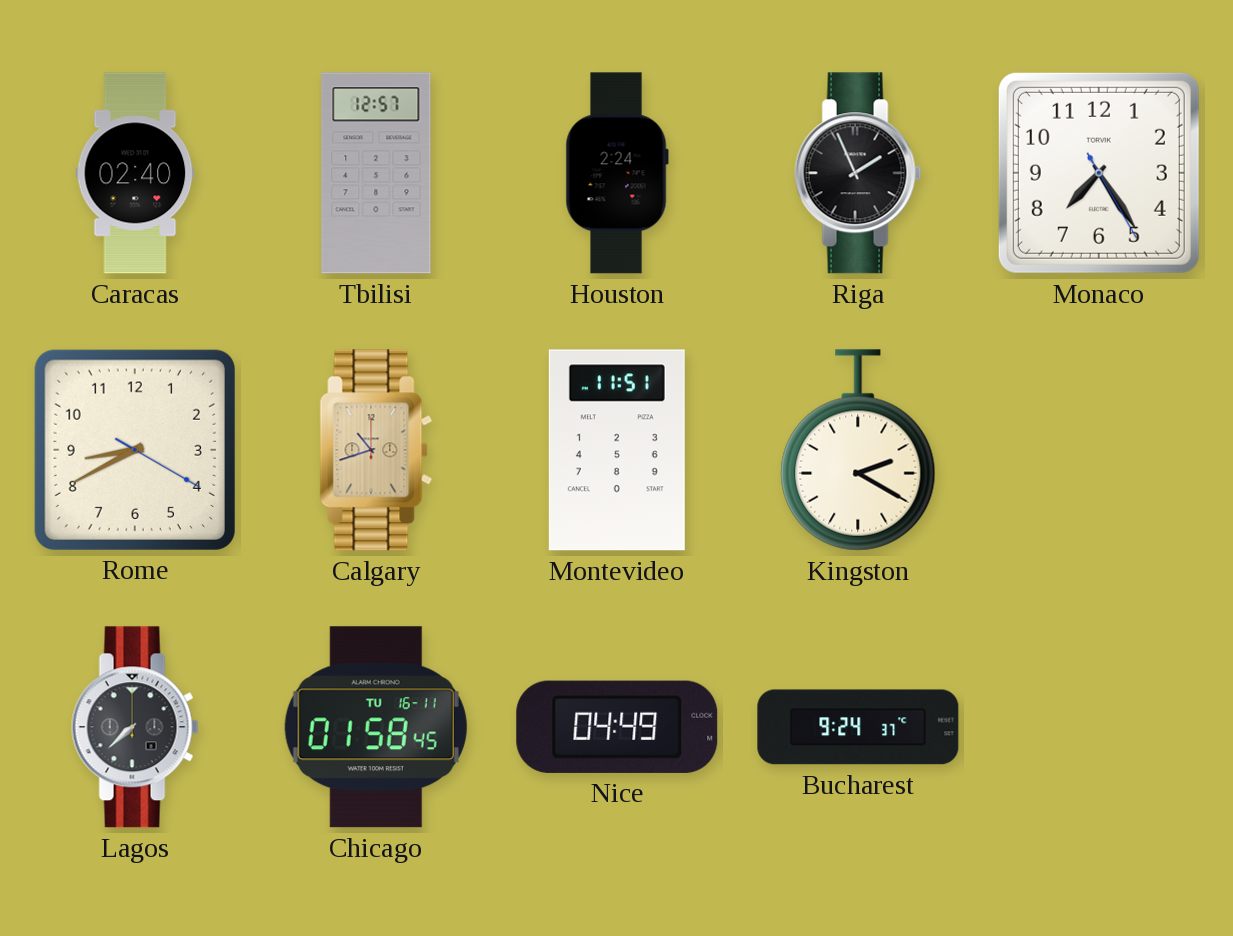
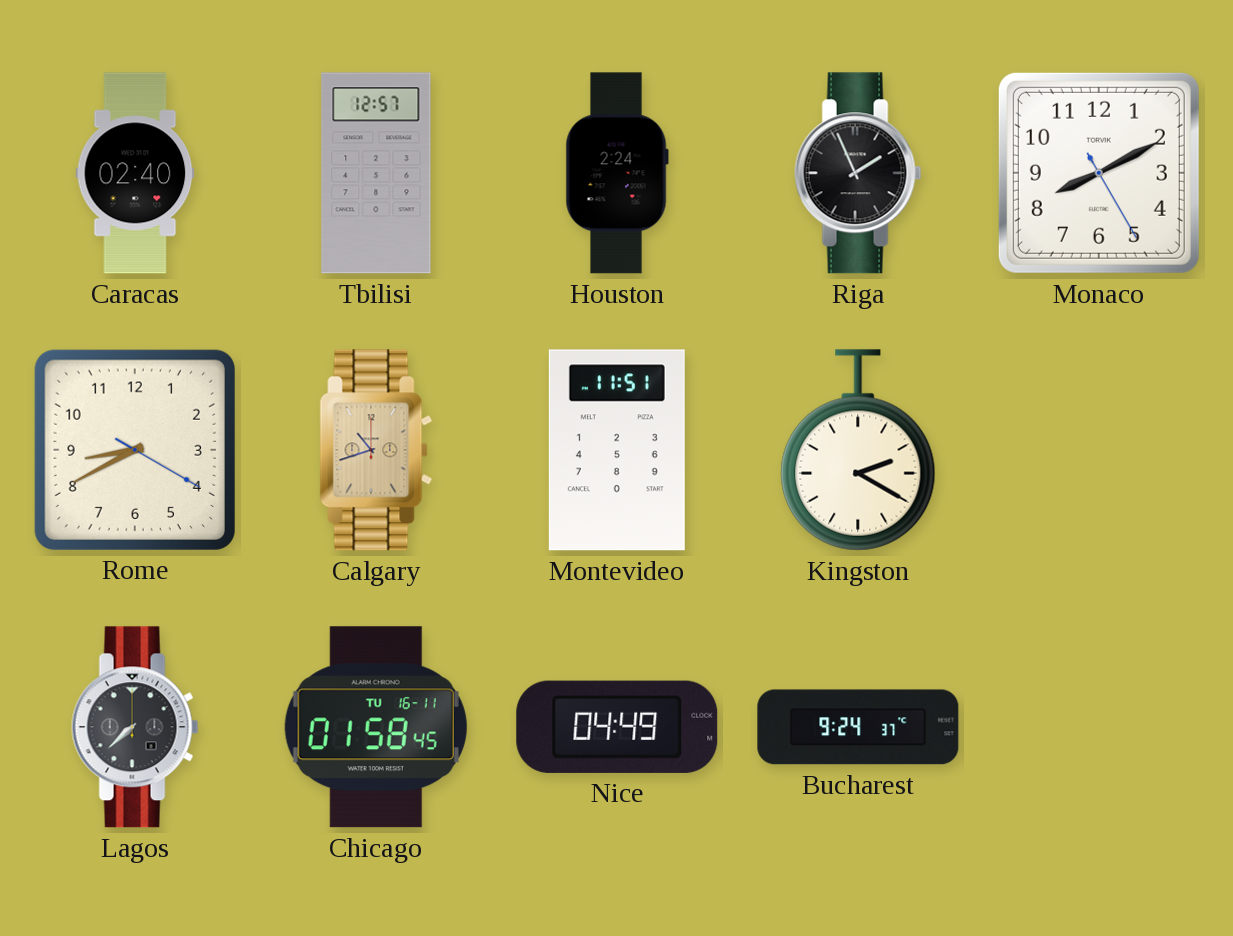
Monaco: 7:24 -> 8:10
